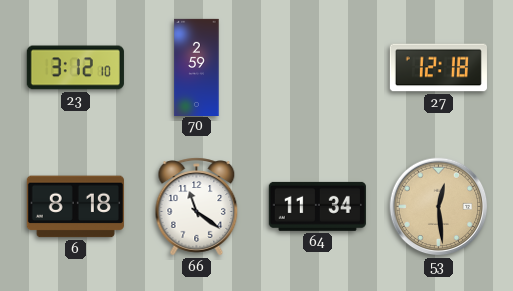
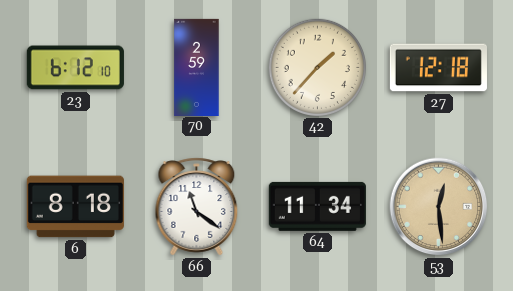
23: 3:12 -> 6:12
42: none -> 1:37
